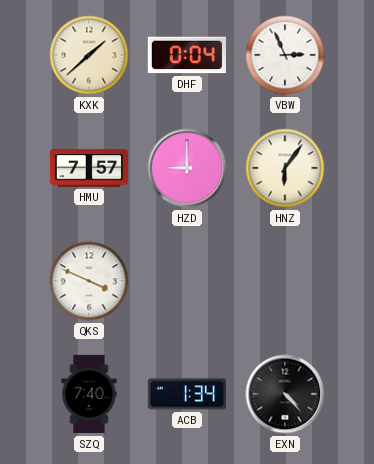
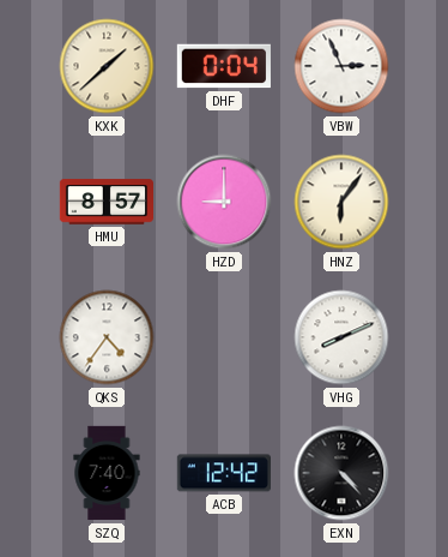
HMU: 7:57 -> 8:57
QKS: 3:49 -> 4:36
VHG: none -> 8:11
ACB: 1:34 -> 12:42
